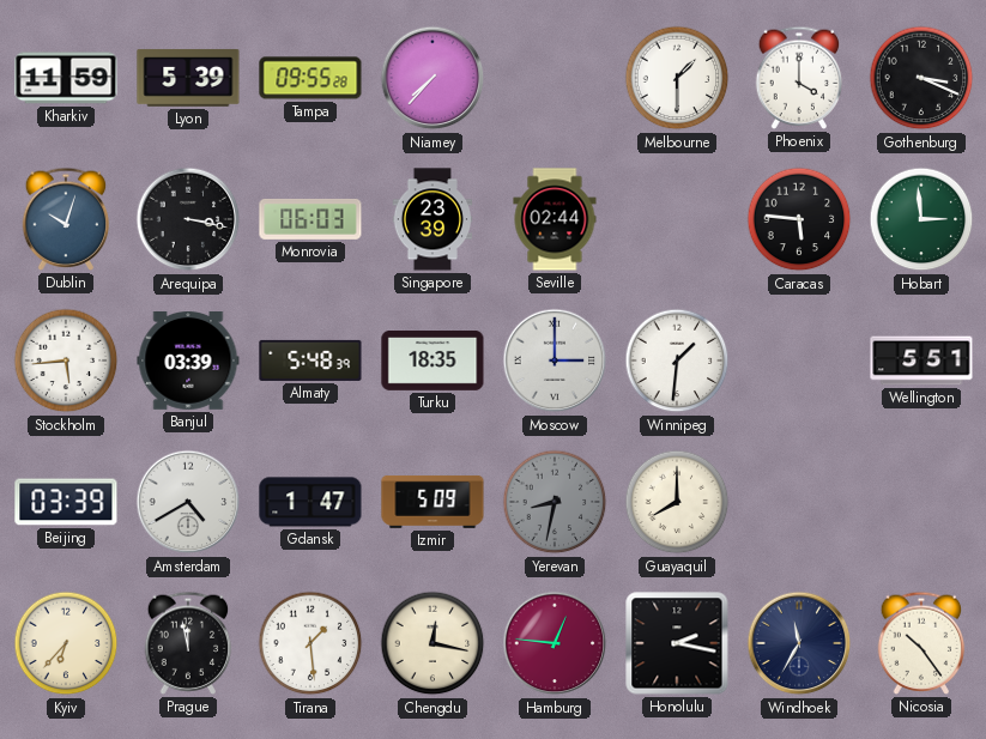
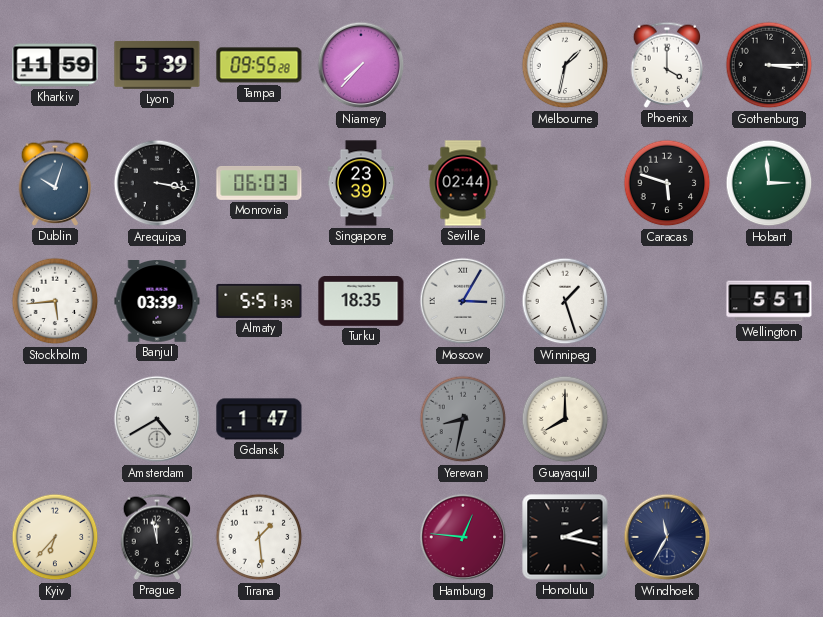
Melbourne: 1:30 -> 1:32
Gothenburg: 3:19 -> 3:15
Caracas: 5:46 -> 5:48
Almaty: 5:48 -> 5:51
Moscow: 3:00 -> 3:05
Winnipeg: 1:31 -> 1:27
Beijing: 03:39 -> none
Izmir: 5:09 -> none
Chengdu: 12:17 -> none
Nicosia: 10:24 -> none
